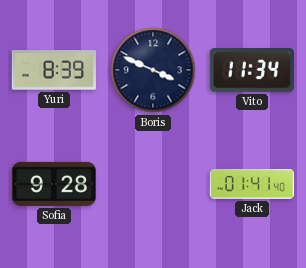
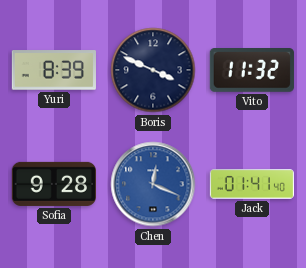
Vito: 11:34 -> 11:32
Chen: none -> 12:19
